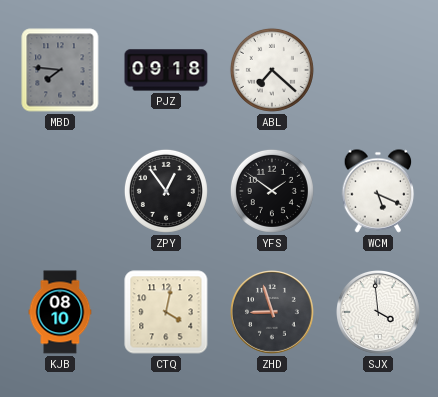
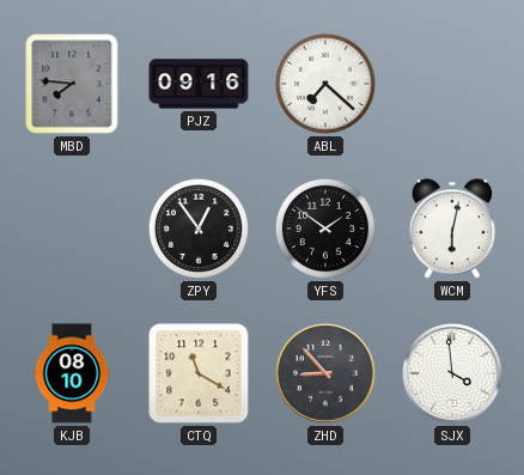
PJZ: 09:18 -> 09:16
WCM: 5:19 -> 6:02
CTQ: 4:02 -> 11:20
ZHD: 8:57 -> 8:53
